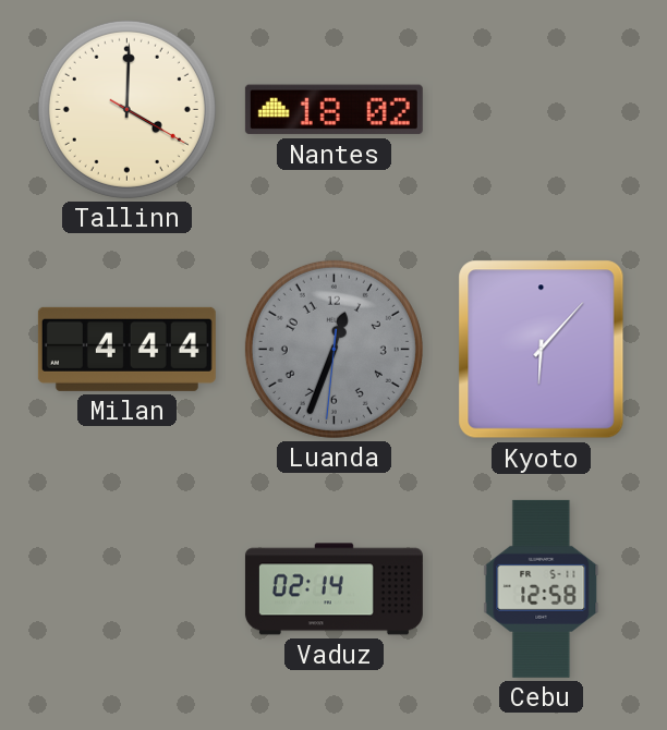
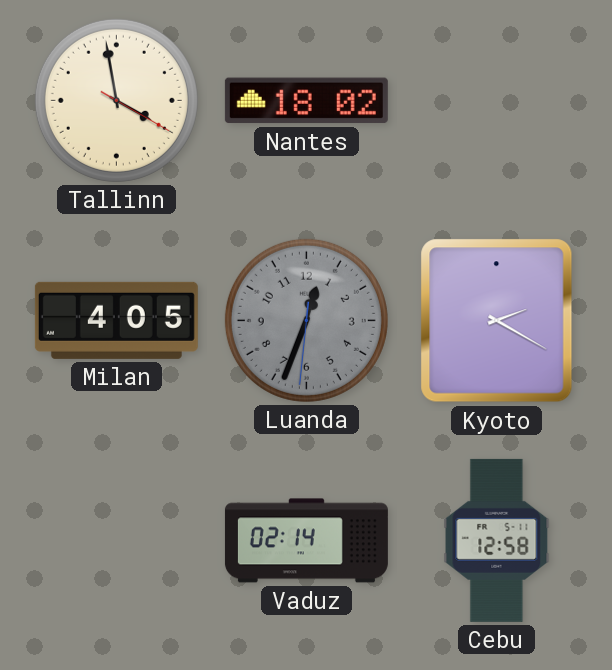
Tallinn: 4:00 -> 3:58
Milan: 4:44 -> 4:05
Kyoto: 6:07 -> 2:20
